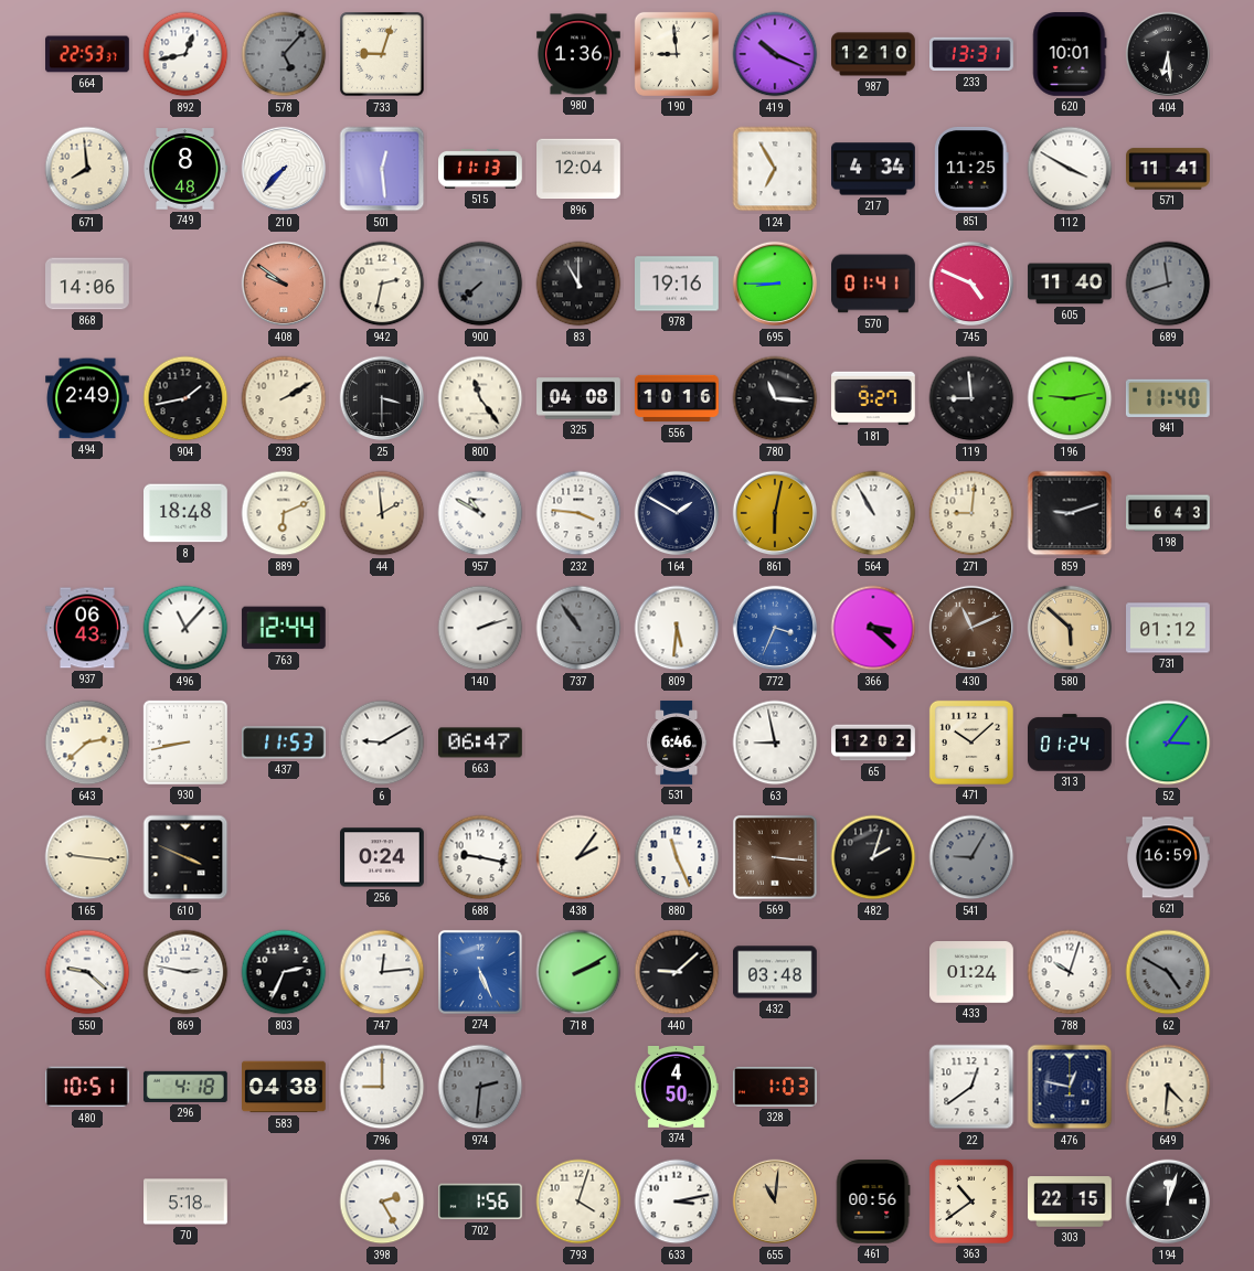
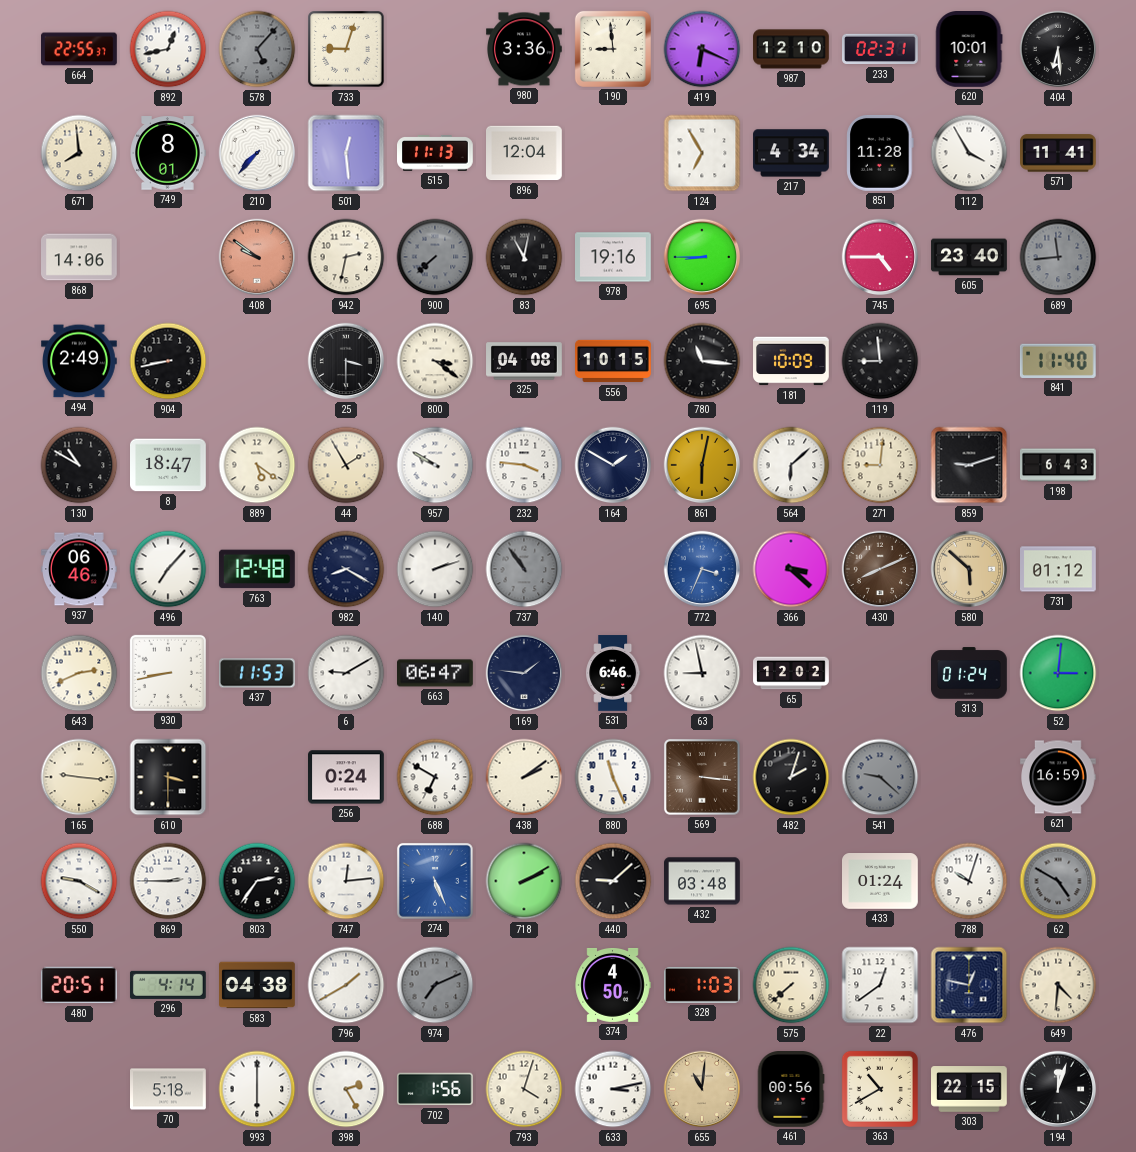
664: 22:53 -> 22:55
980: 1:36 -> 3:36
419: 10:19 -> 6:19
233: 13:31 -> 02:31
749: 8:48 -> 8:01
851: 11:25 -> 11:28
112: 3:50 -> 3:55
83: 11:00 -> 11:02
570: 01:41 -> none
745: 4:49 -> 4:45
605: 11:40 -> 23:40
689: 11:42 -> 11:44
904: 1:43 -> 8:43
293: 2:10 -> none
800: 11:24 -> 3:21
556: 10:16 -> 10:15
181: 9:27 -> 10:09
196: 9:13 -> none
130: none -> 10:50
8: 18:48 -> 18:47
889: 6:11 -> 5:21
44: 1:59 -> 1:55
957: 10:50 -> 9:50
564: 10:55 -> 6:08
937: 06:43 -> 06:46
496: 11:07 -> 7:07
763: 12:44 -> 12:48
982: none -> 8:20
809: 5:31 -> none
430: 11:11 -> 8:11
643: 2:38 -> 2:41
169: none -> 1:46
471: 10:08 -> none
52: 3:06 -> 3:01
610: 3:49 -> 3:30
688: 9:17 -> 6:50
438: 2:06 -> 2:09
541: 9:05 -> 9:22
550: 9:22 -> 9:20
869: 2:47 -> 2:45
803: 2:34 -> 2:36
480: 10:51 -> 20:51
296: 4:18 -> 4:14
796: 9:00 -> 1:40
974: 2:31 -> 7:11
575: none -> 7:38
993: none -> 6:00
363: 10:39 -> 10:40
